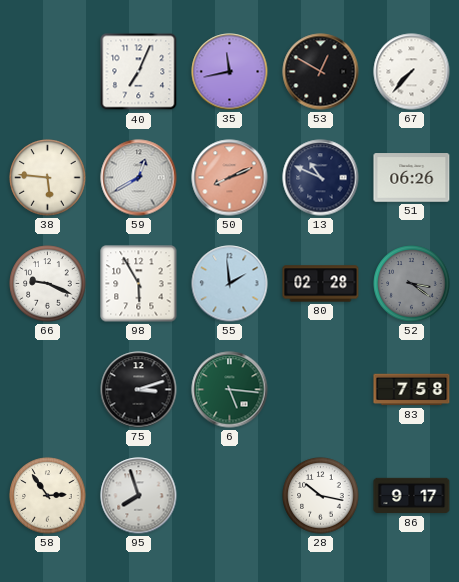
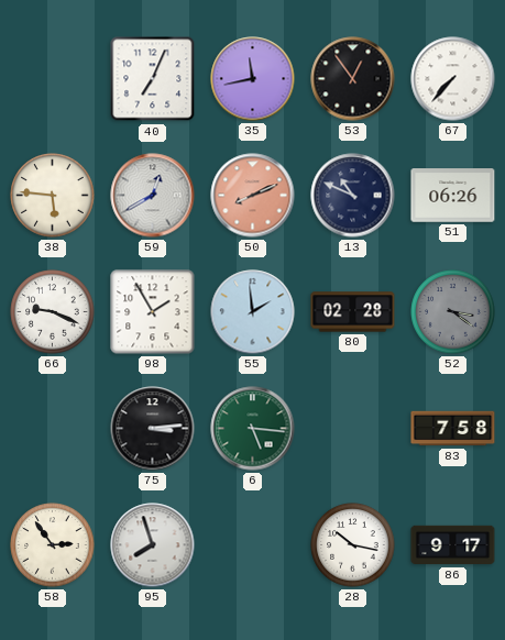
53: 12:50 -> 12:54
98: 5:55 -> 1:55
75: 3:12 -> 3:14
